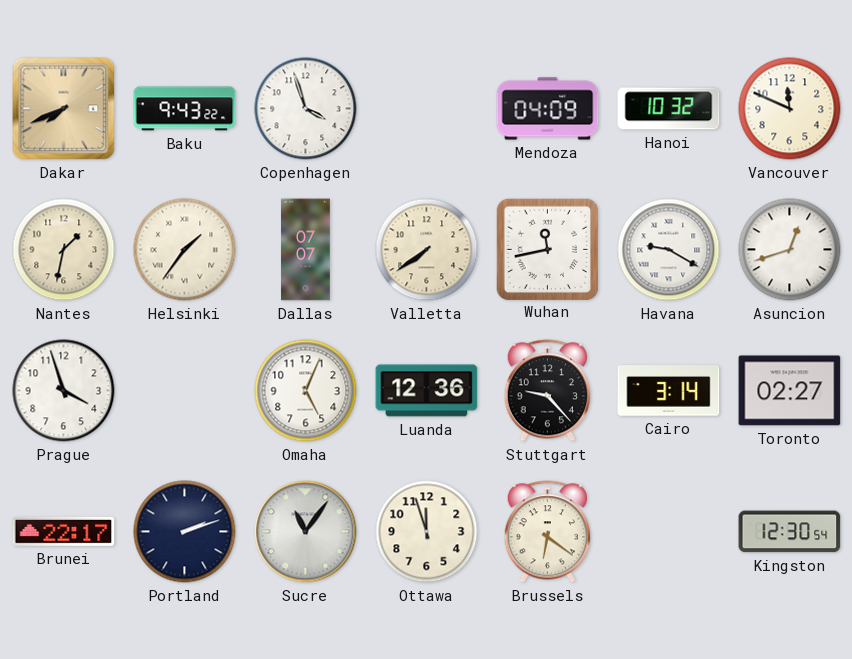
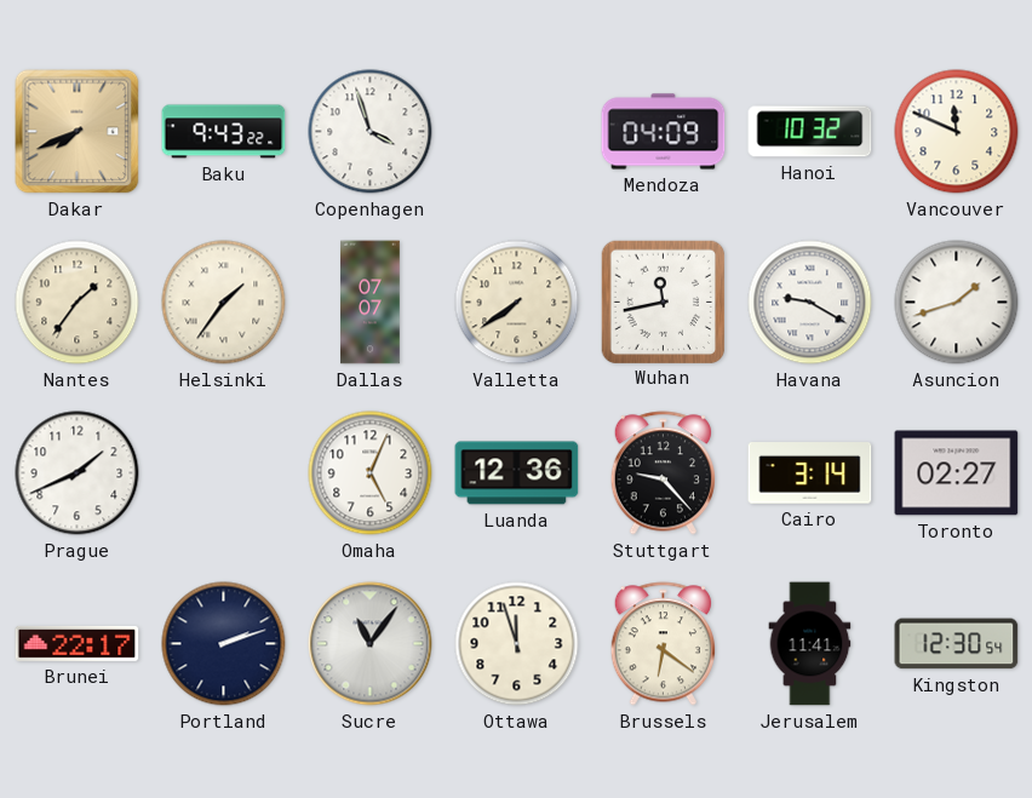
Nantes: 1:32 -> 1:36
Asuncion: 12:42 -> 1:42
Prague: 3:57 -> 1:41
Jerusalem: none -> 11:41
